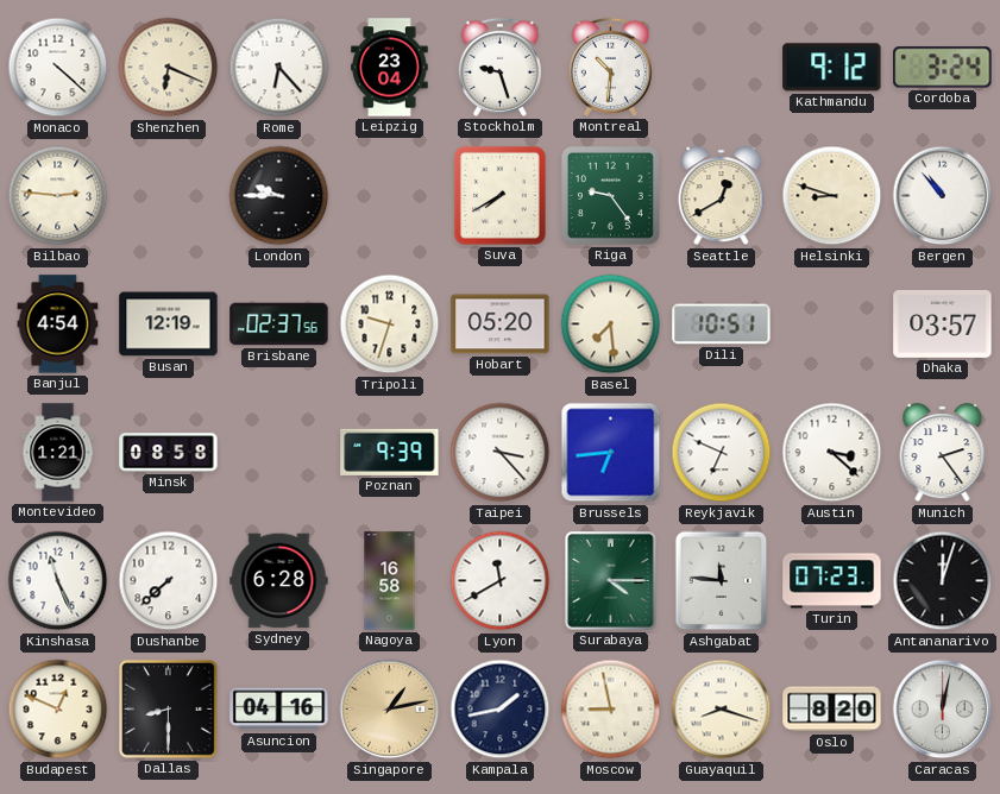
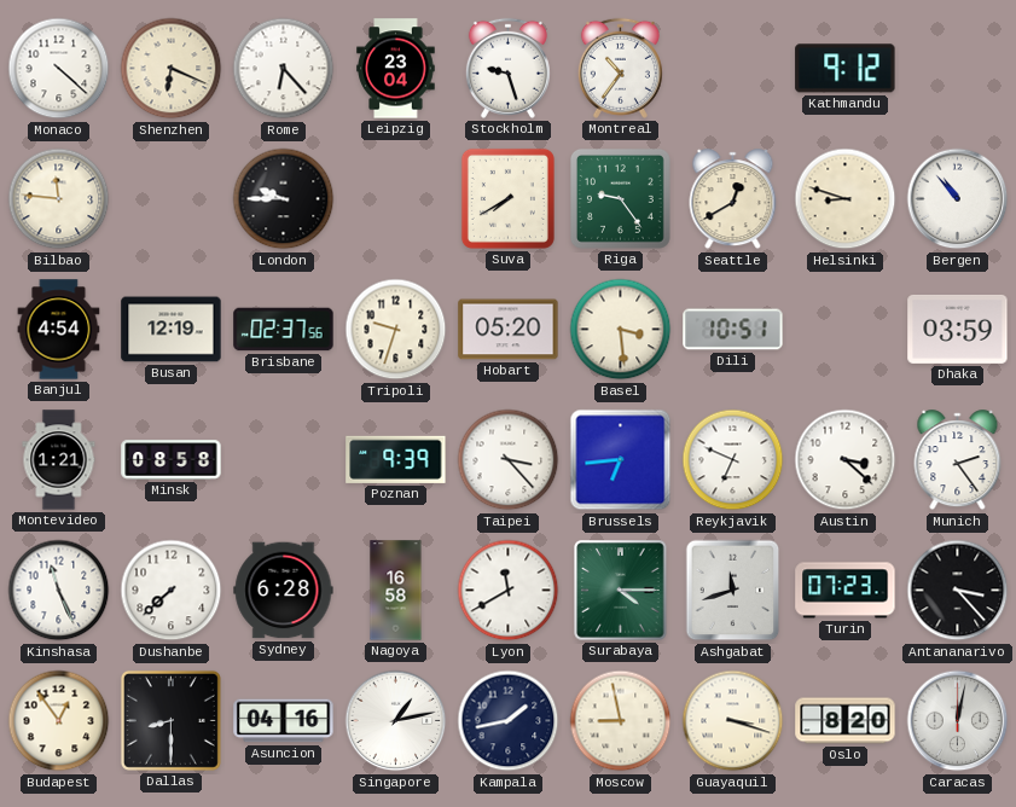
Montreal: 10:31 -> 10:36
Cordoba: 3:24 -> none
Bilbao: 2:46 -> 11:46
Basel: 7:29 -> 3:29
Dhaka: 03:57 -> 03:59
Ashgabat: 11:46 -> 11:42
Antananarivo: 12:03 -> 3:23
Budapest: 12:49 -> 12:54
Singapore dial: champagne -> white
Guayaquil: 8:18 -> 3:18
